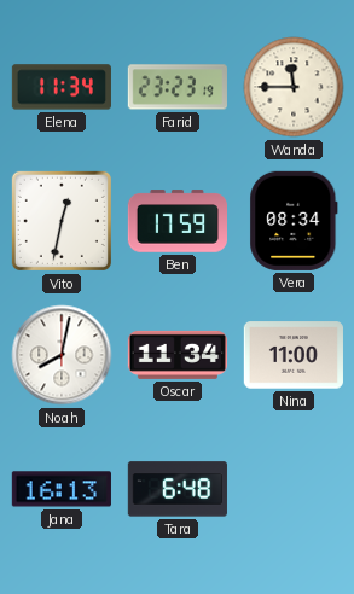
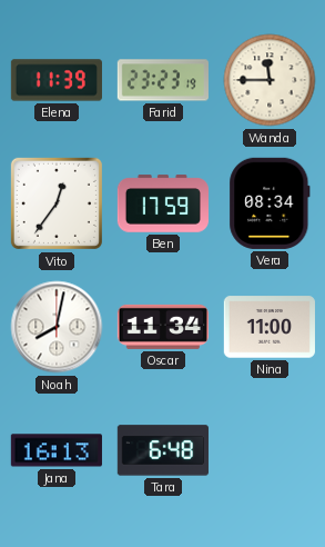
Elena: 11:34 -> 11:39
Vito: 12:32 -> 12:36
